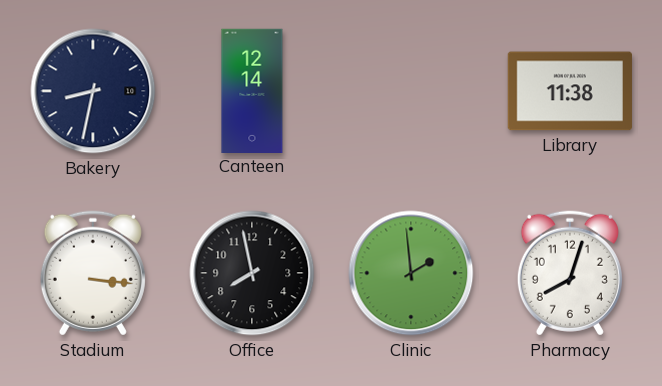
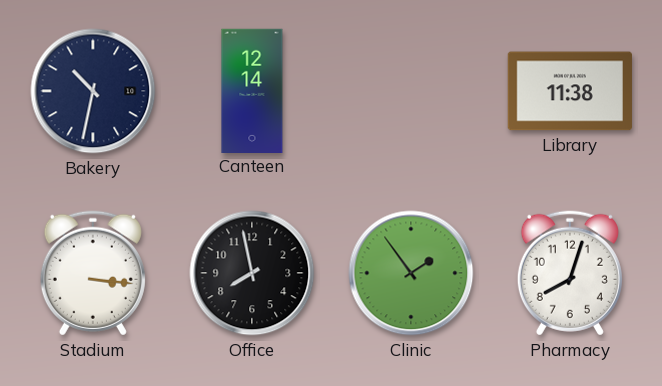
Bakery: 8:32 -> 10:32
Clinic: 1:59 -> 1:54
